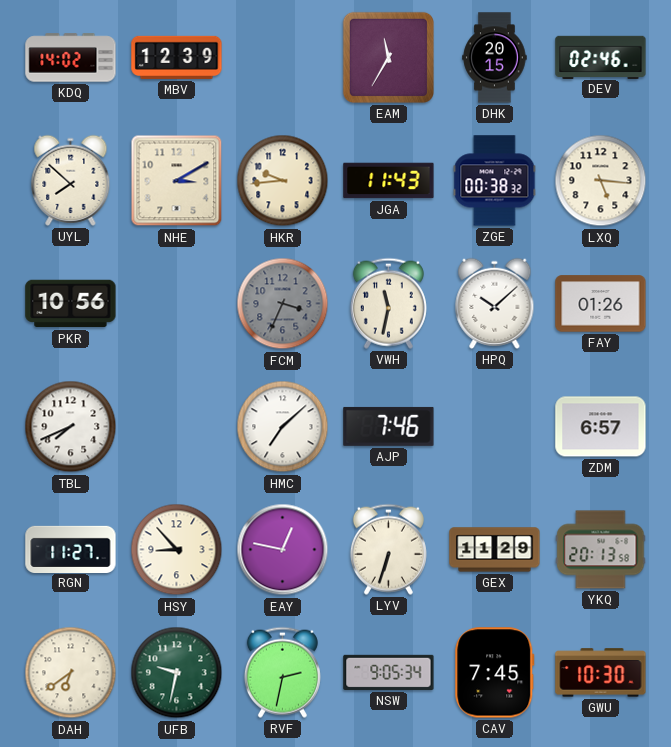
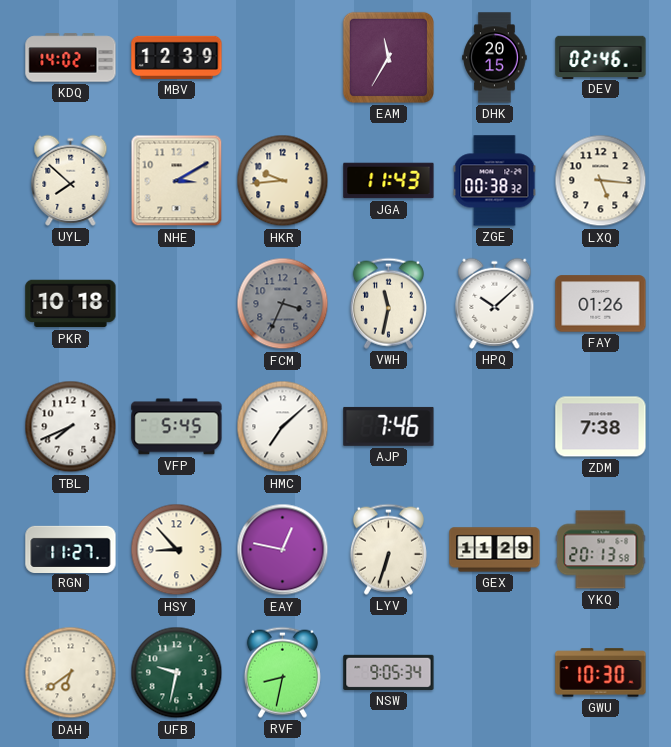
PKR: 10:56 -> 10:18
VFP: none -> 5:45
ZDM: 6:57 -> 7:38
RVF: 2:32 -> 8:32
CAV: 7:45 -> none
